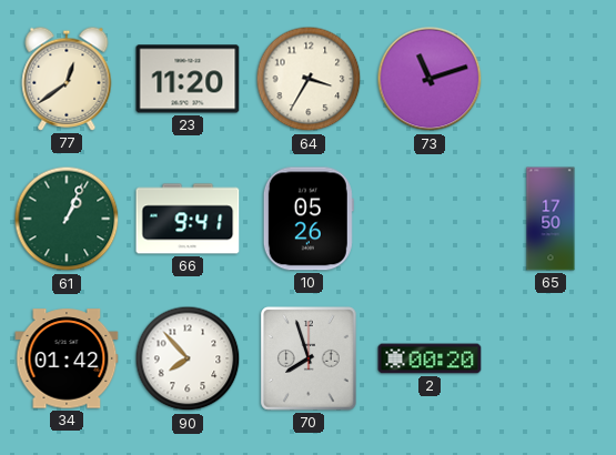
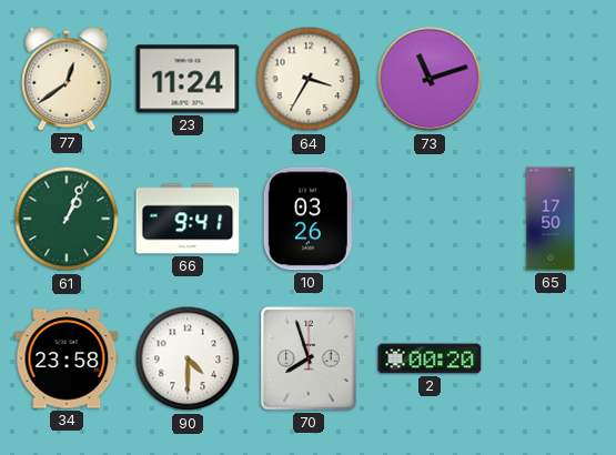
23: 11:20 -> 11:24
10: 05:26 -> 03:26
34: 01:42 -> 23:58
90: 7:53 -> 4:30
